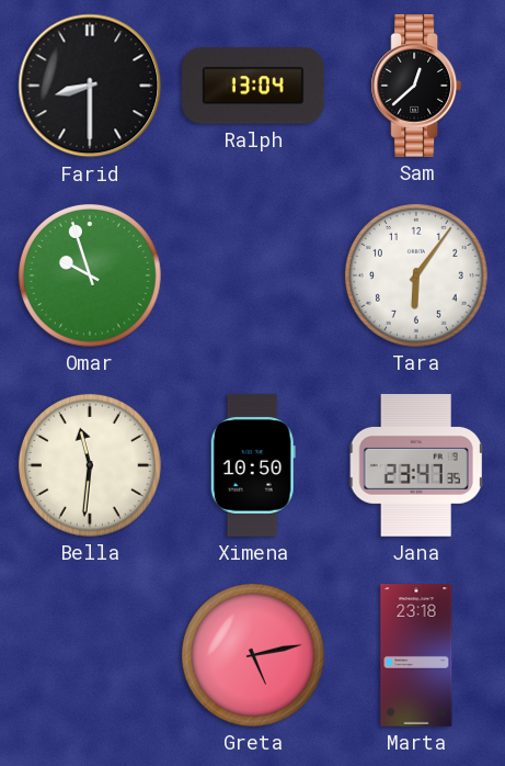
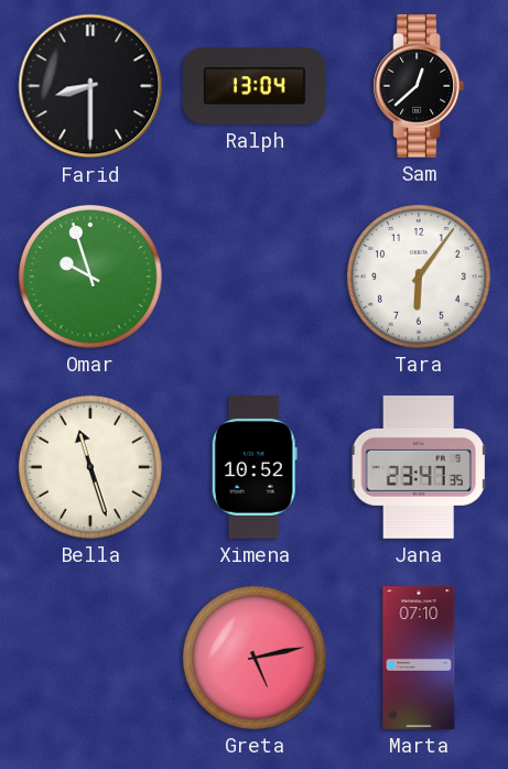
Bella: 11:31 -> 11:27
Ximena: 10:50 -> 10:52
Marta: 23:18 -> 07:10
